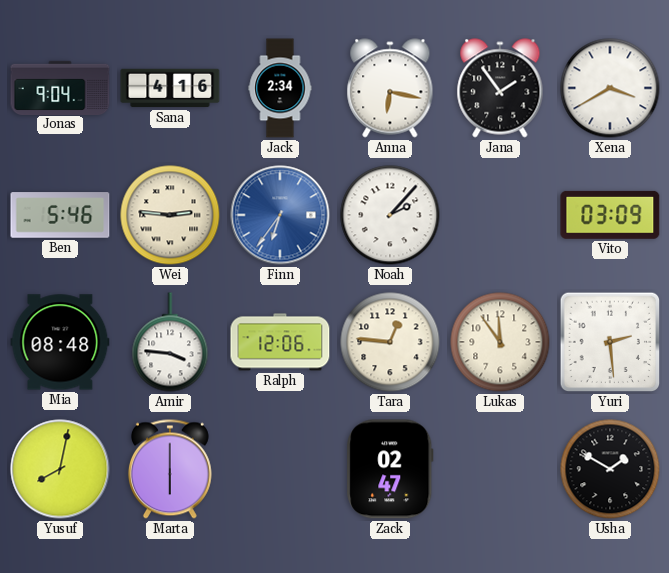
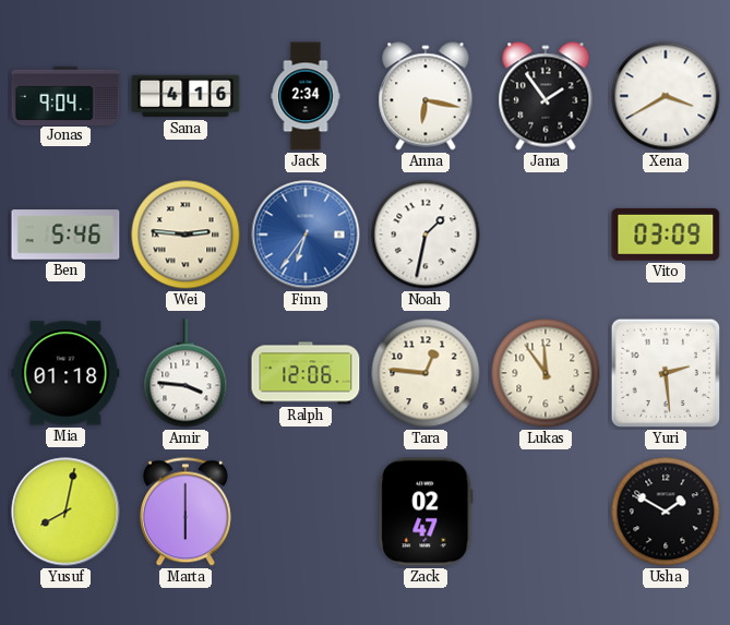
Noah: 2:07 -> 1:32
Mia: 08:48 -> 01:18
